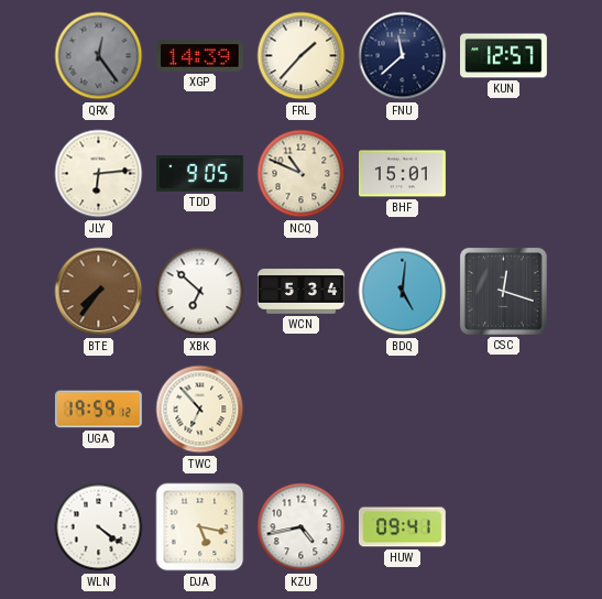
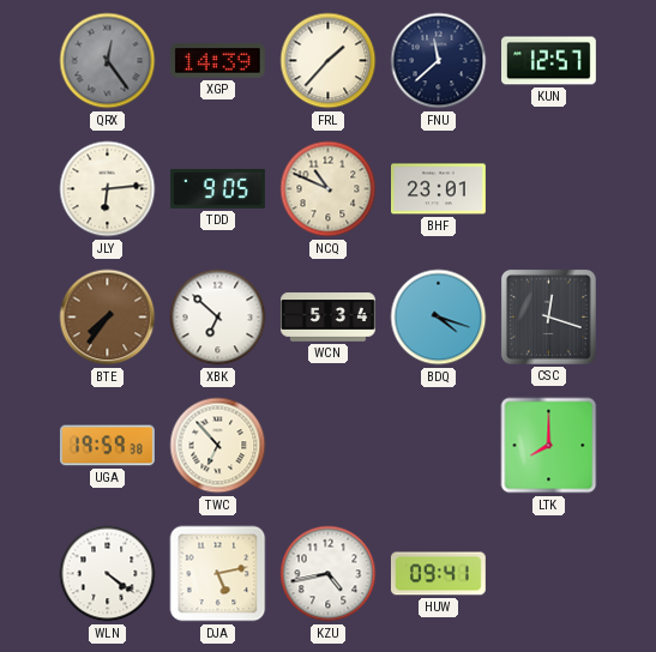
BHF: 15:01 -> 23:01
BDQ: 5:01 -> 4:18
UGA: 19:59:12 -> 19:59:38
LTK: none -> 8:00
DJA: 5:17 -> 5:13
